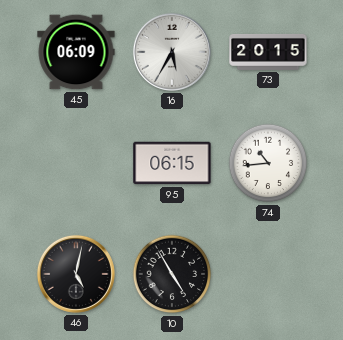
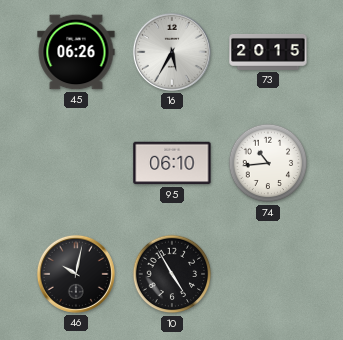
45: 06:09 -> 06:26
95: 06:15 -> 06:10
46: 5:02 -> 10:02
